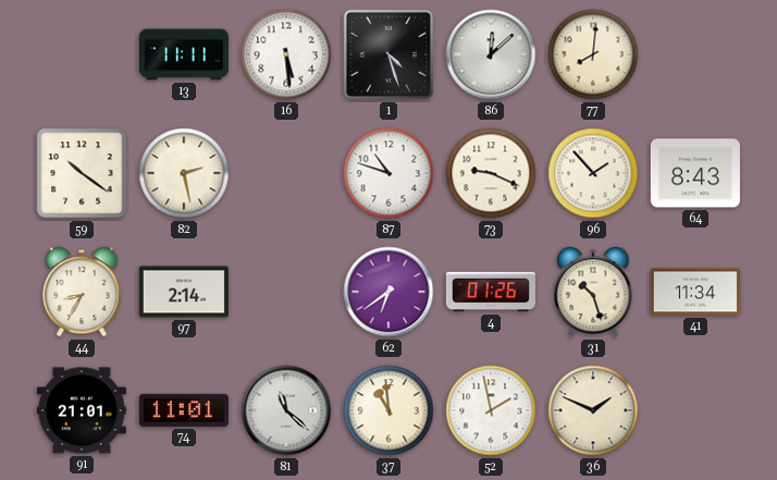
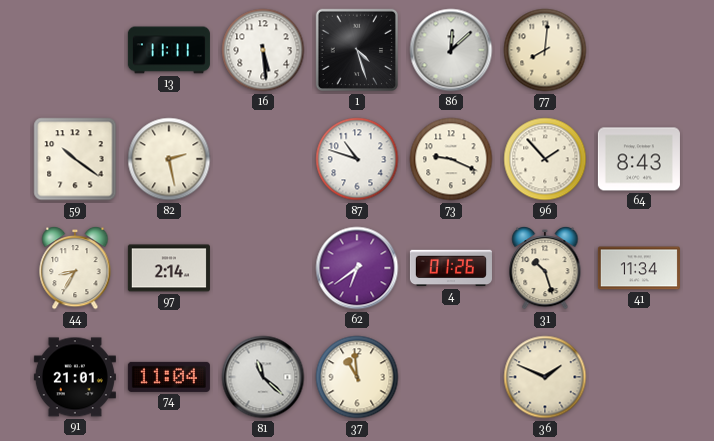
74: 11:01 -> 11:04
52: 1:58 -> none
